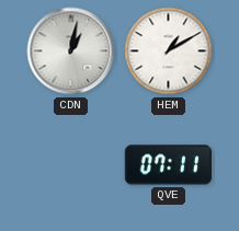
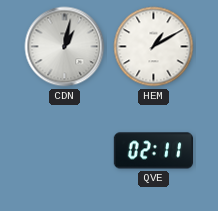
QVE: 07:11 -> 02:11
